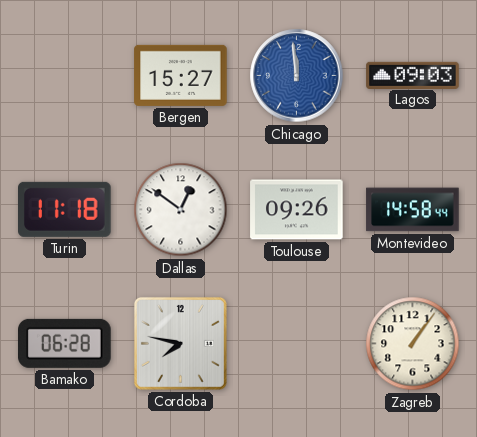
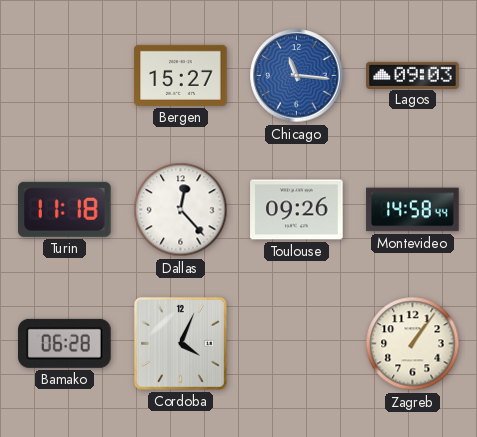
Chicago: 11:59 -> 11:16
Dallas: 12:51 -> 12:23
Cordoba: 7:47 -> 4:04
